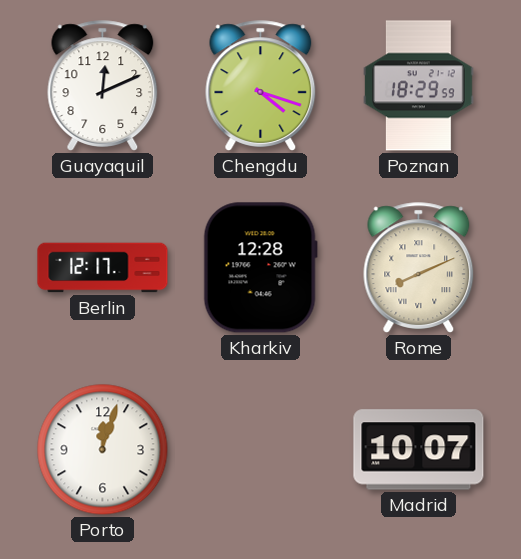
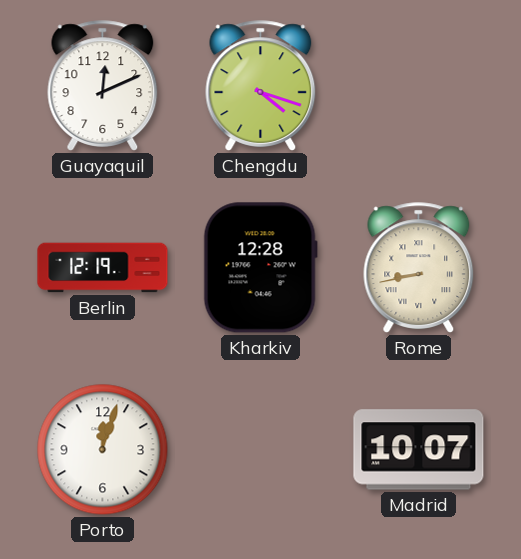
Poznan: 18:29 -> none
Berlin: 12:17 -> 12:19
Rome: 8:11 -> 8:43
